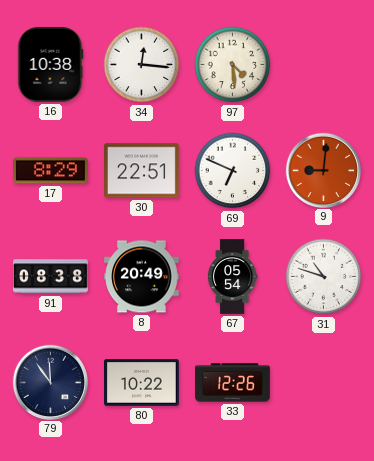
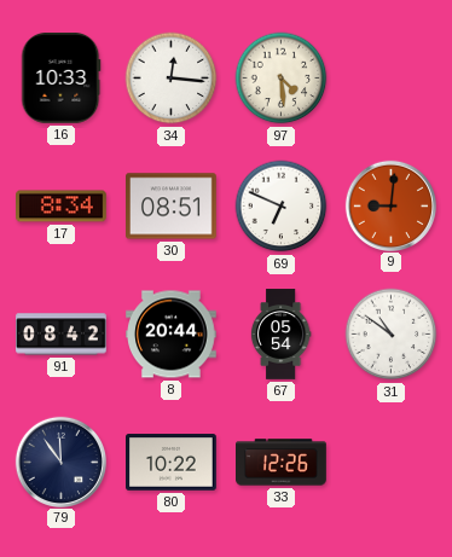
16: 10:38 -> 10:33
17: 8:29 -> 8:34
30: 22:51 -> 08:51
91: 08:38 -> 08:42
8: 20:49 -> 20:44
31: 10:48 -> 10:51
